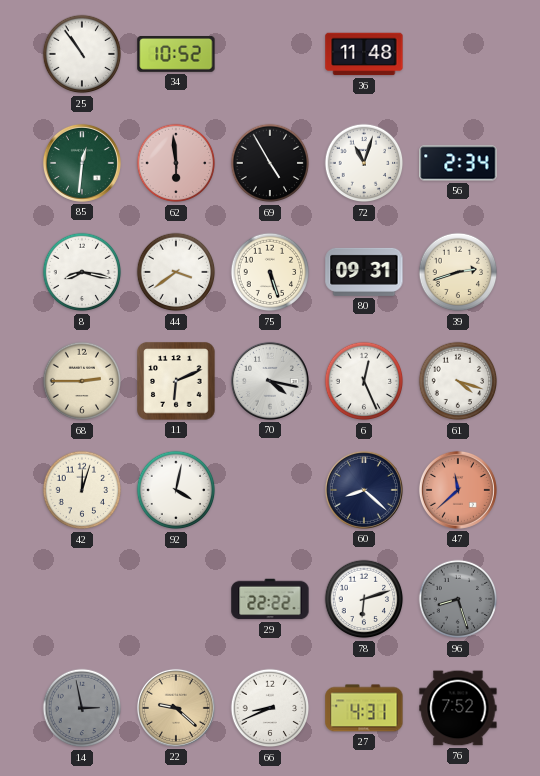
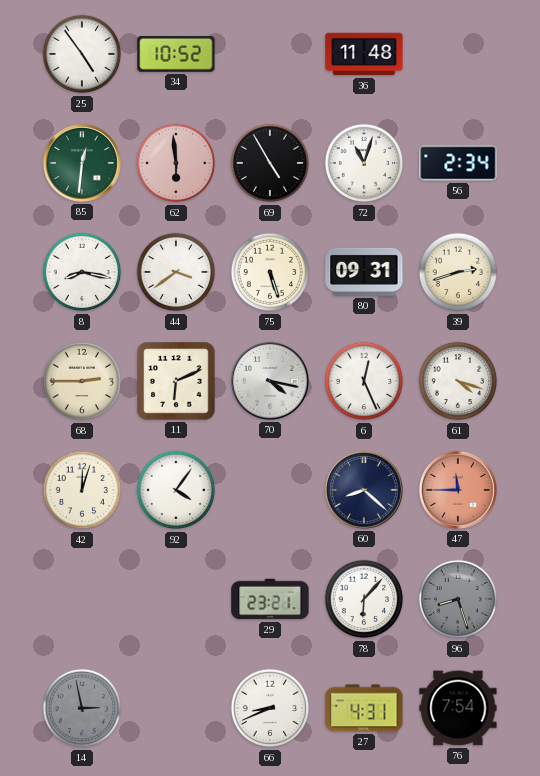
25: 10:54 -> 4:54
92: 4:02 -> 4:06
47: 11:38 -> 11:45
29: 22:22 -> 23:21
78: 6:12 -> 6:07
22: 9:22 -> none
76: 7:52 -> 7:54
